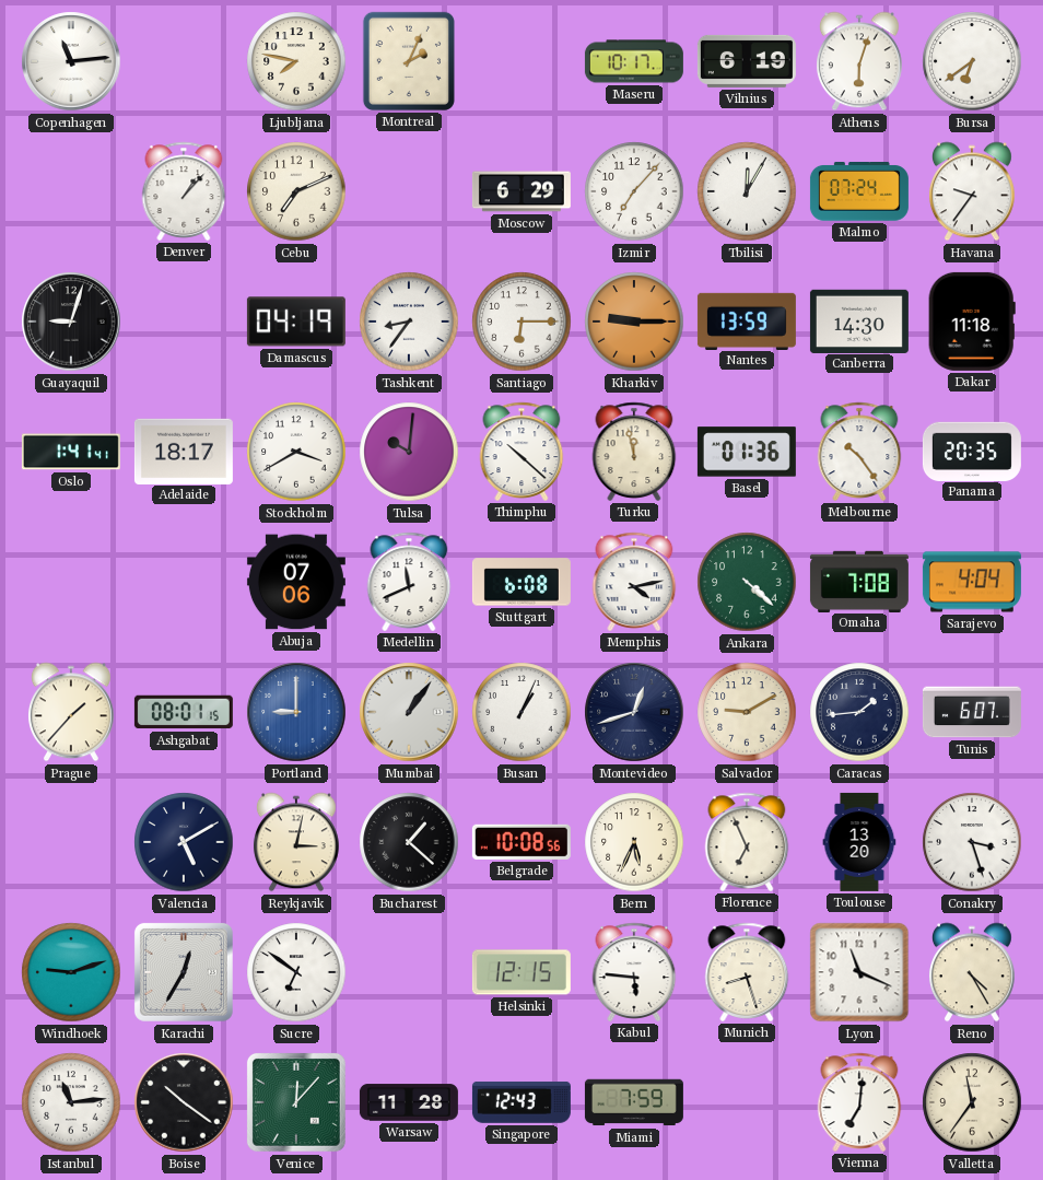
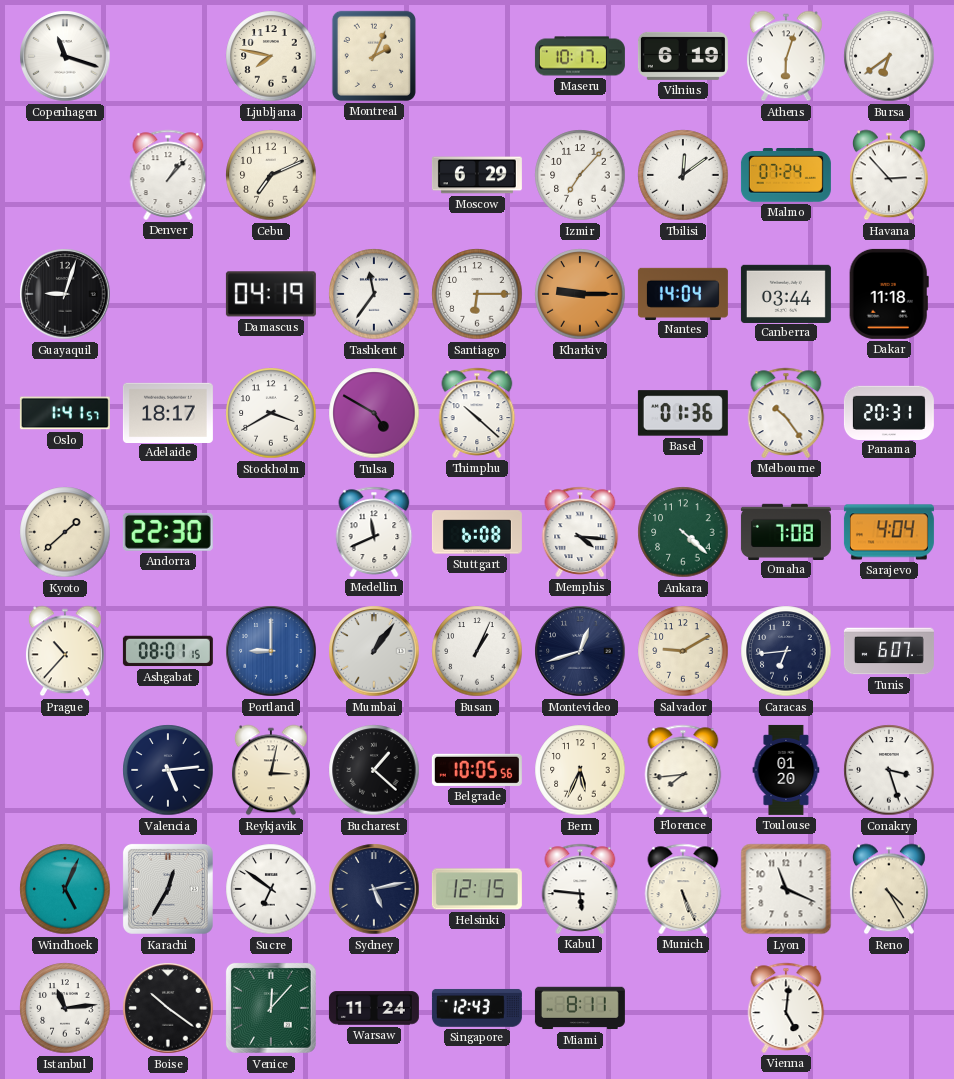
Copenhagen: 11:14 -> 11:18
Tbilisi: 12:05 -> 12:09
Havana: 9:36 -> 2:53
Tashkent: 8:36 -> 11:36
Nantes: 13:59 -> 14:04
Canberra: 14:30 -> 03:44
Oslo: 1:41:41 -> 1:41:57
Tulsa: 10:01 -> 4:50
Turku: 11:58 -> none
Panama: 20:35 -> 20:31
Kyoto: none -> 1:38
Andorra: none -> 22:30
Abuja: 07:06 -> none
Memphis: 4:13 -> 4:16
Prague: 1:37 -> 10:37
Caracas: 1:44 -> 6:44
Valencia: 5:10 -> 5:14
Belgrade: 10:08 -> 10:05
Florence: 6:56 -> 7:44
Toulouse: 13:20 -> 01:20
Windhoek: 9:12 -> 5:04
Sydney: none -> 5:13
Munich: 8:27 -> 5:26
Warsaw: 11:28 -> 11:24
Miami: 7:59 -> 8:11
Vienna: 7:01 -> 5:01
Valletta: 11:36 -> none
